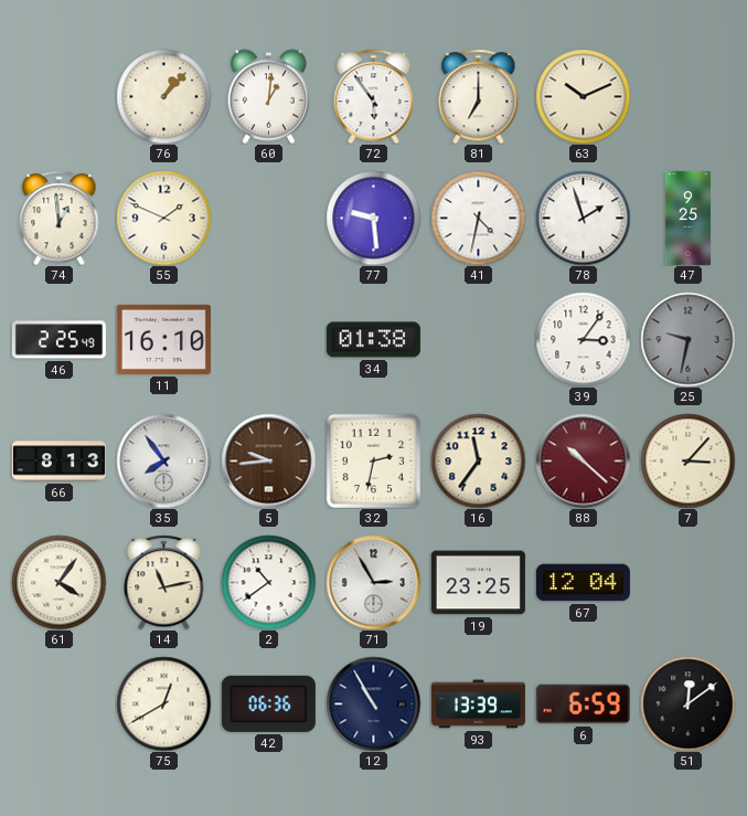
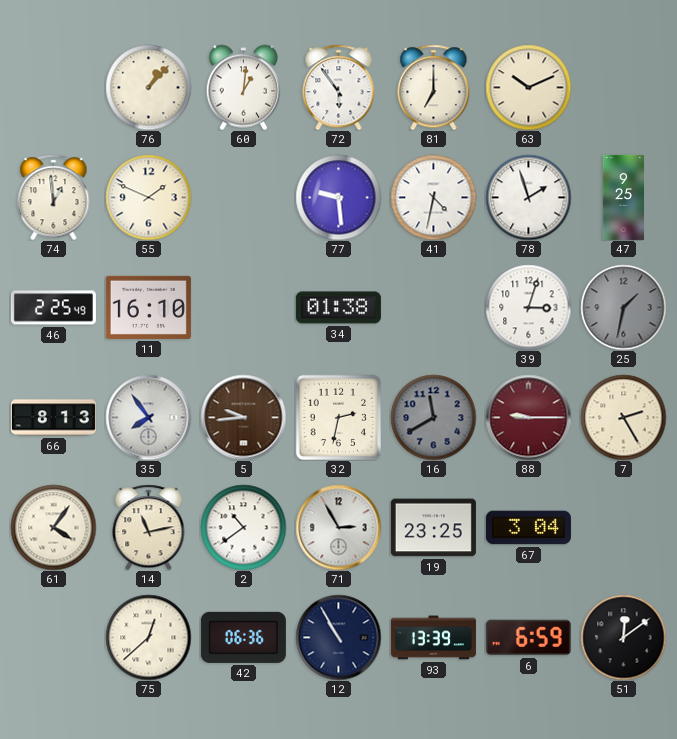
39: 3:06 -> 3:03
25: 9:32 -> 1:32
16: 11:36 -> 11:40
16 dial: cream -> grey
88: 10:22 -> 9:15
7: 3:07 -> 2:25
67: 12:04 -> 3:04
75: 12:40 -> 12:38
